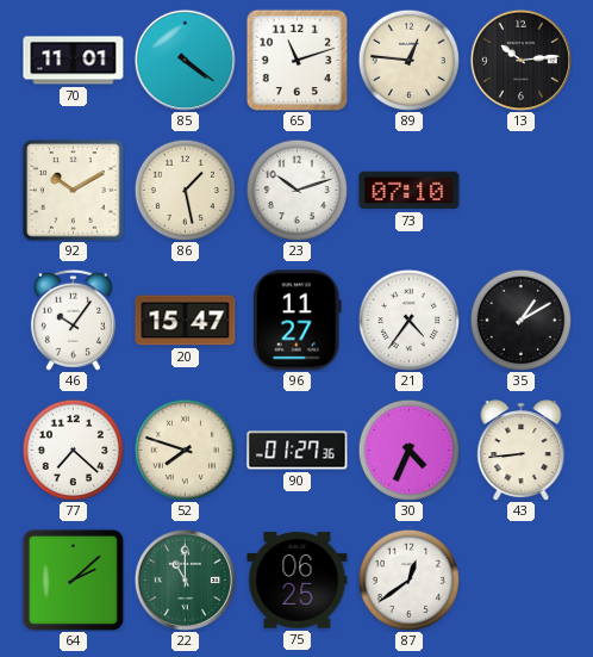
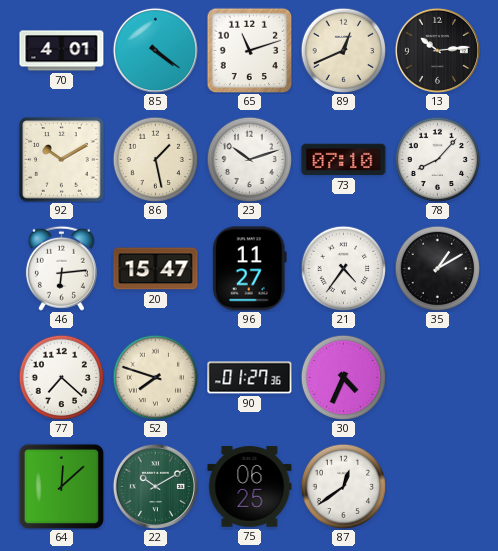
70: 11:01 -> 4:01
89: 12:46 -> 12:41
78: none -> 8:07
46: 10:06 -> 6:14
43: 8:44 -> none
64: 2:08 -> 12:08
22: 11:00 -> 10:10
